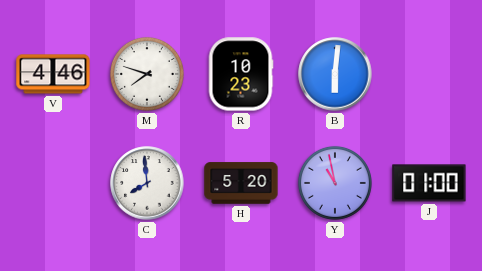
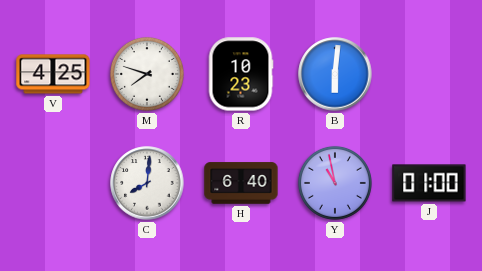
V: 4:46 -> 4:25
C: 7:59 -> 8:01
H: 5:20 -> 6:40
